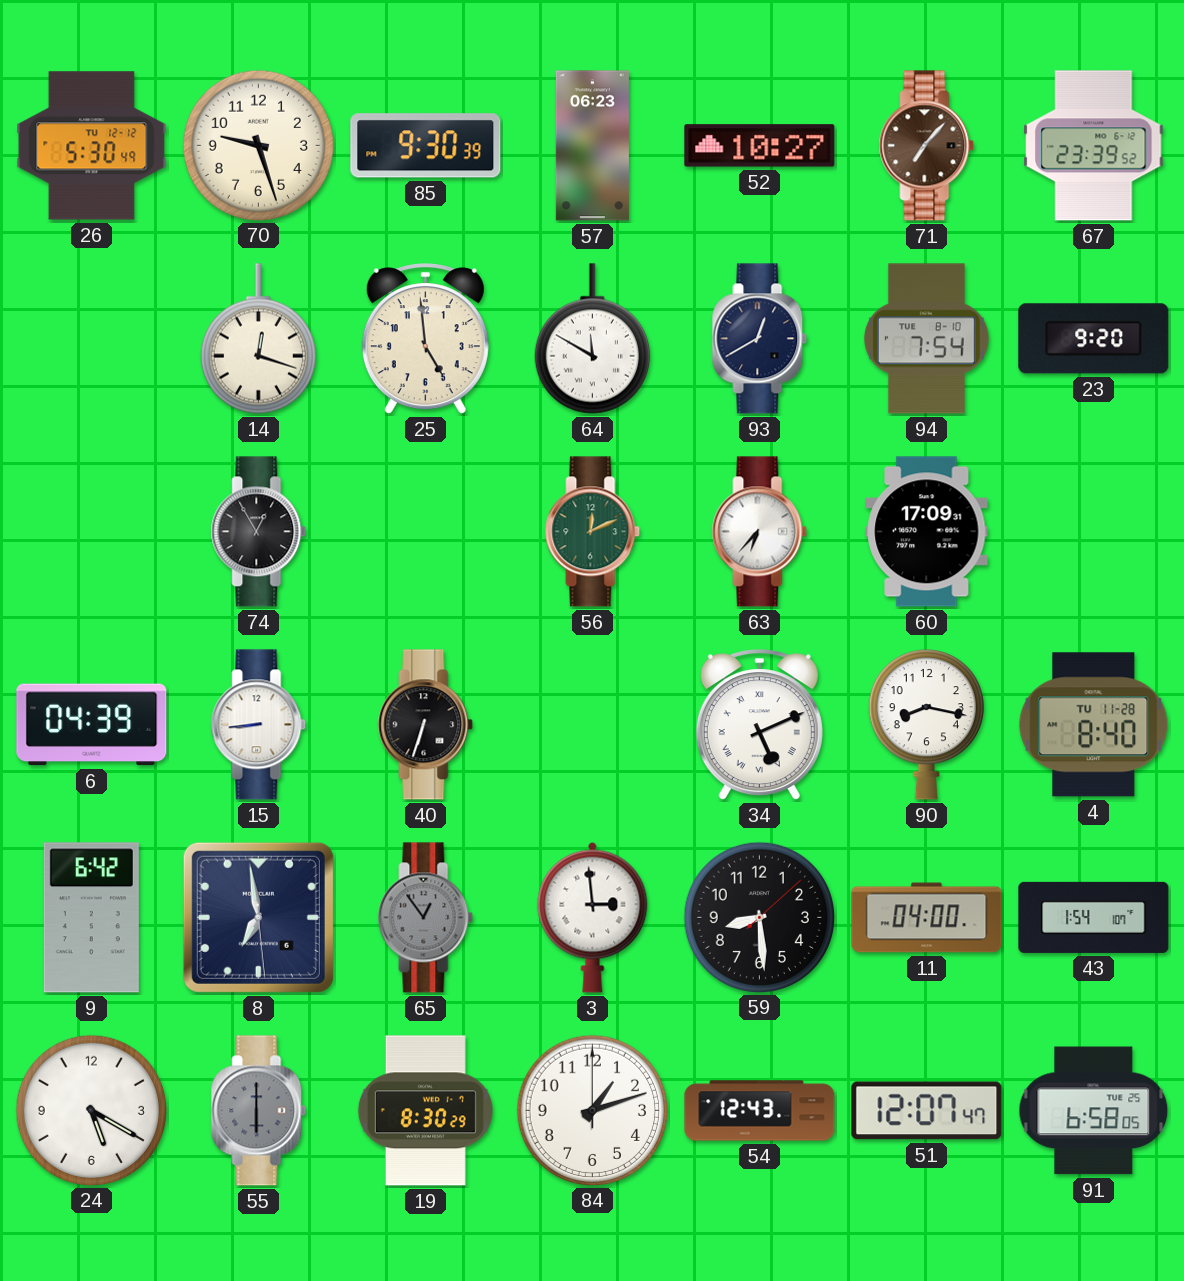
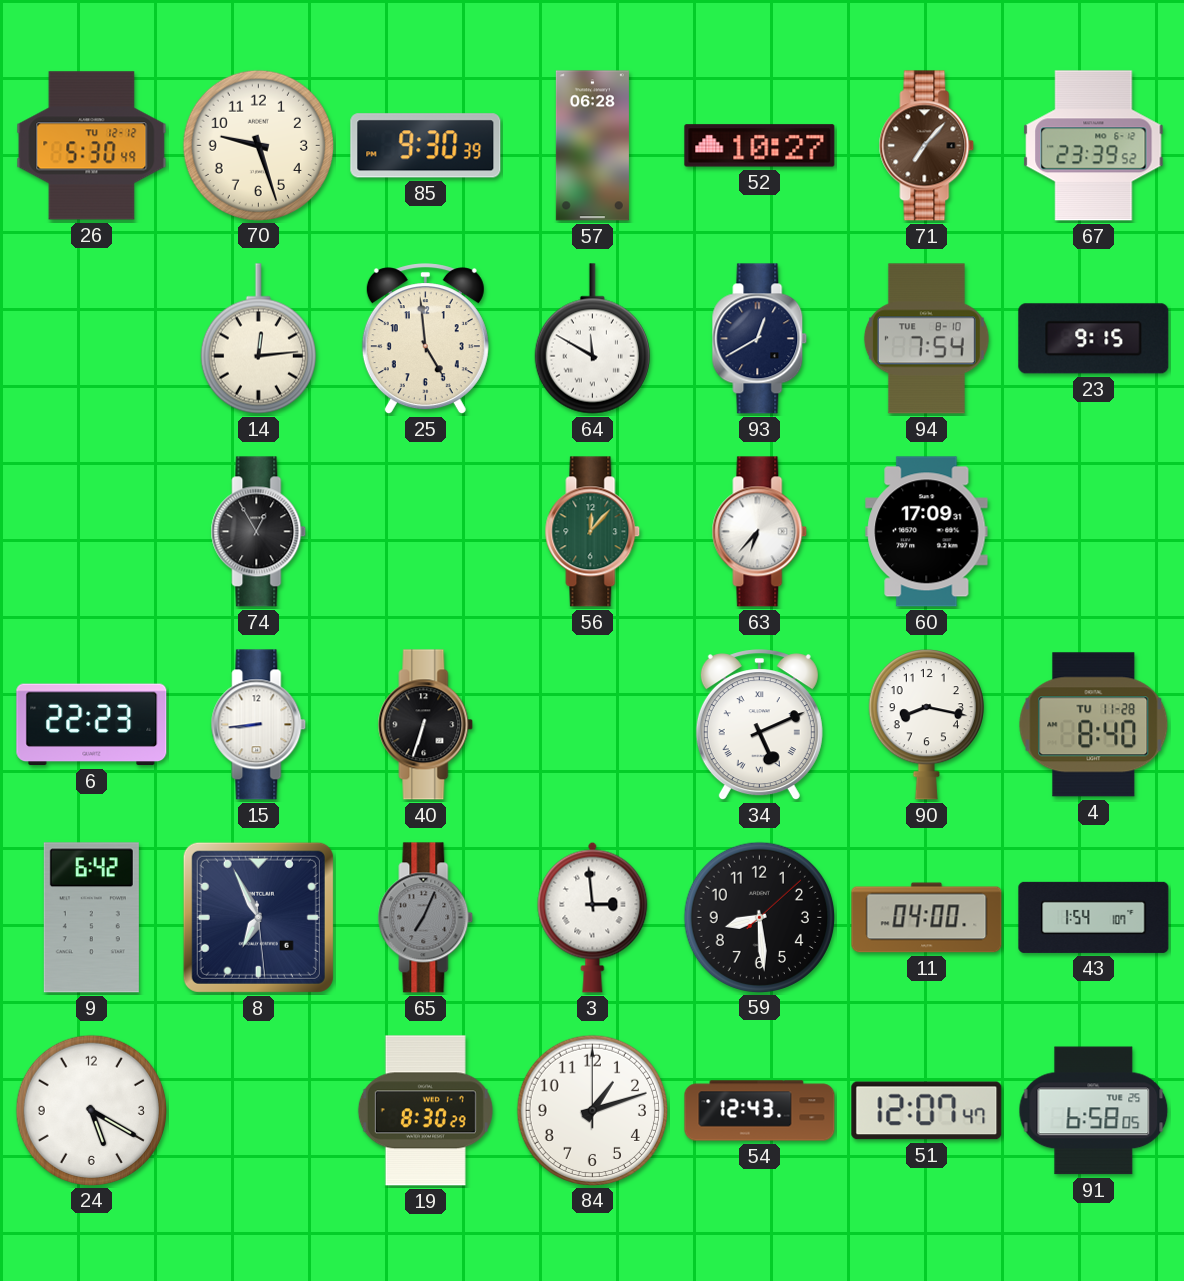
57: 06:23 -> 06:28
14: 12:18 -> 12:14
23: 9:20 -> 9:15
56: 12:11 -> 12:07
6: 04:39 -> 22:23
8: 6:58 -> 6:55
65: 12:54 -> 7:04
55: 6:00 -> none
